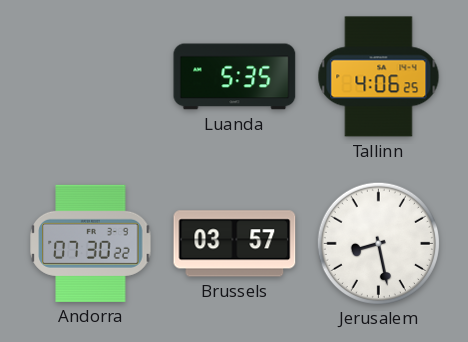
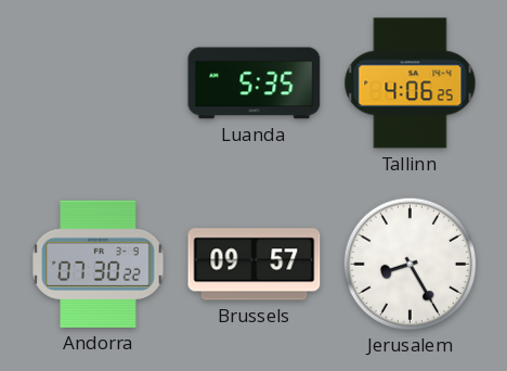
Brussels: 03:57 -> 09:57
Jerusalem: 8:28 -> 8:25
